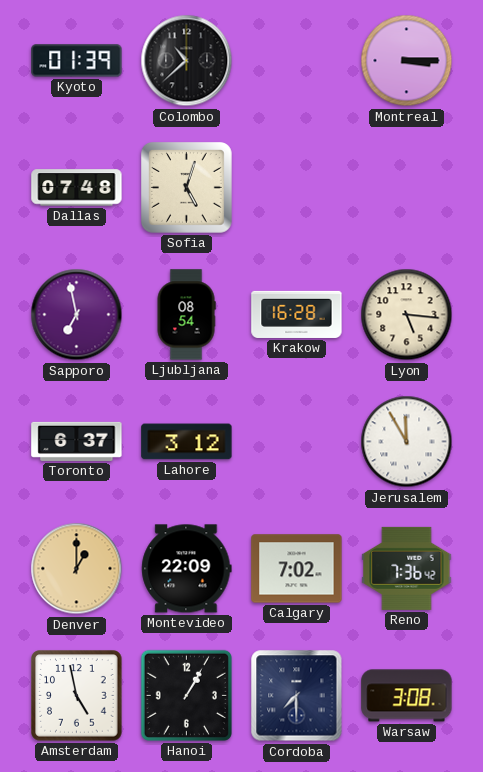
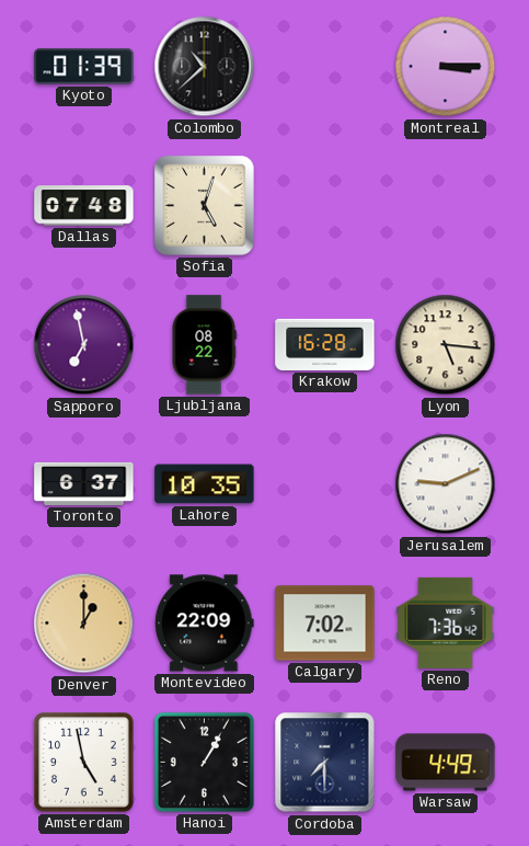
Ljubljana: 08:54 -> 08:22
Lahore: 3:12 -> 10:35
Jerusalem: 11:55 -> 9:11
Warsaw: 3:08 -> 4:49
